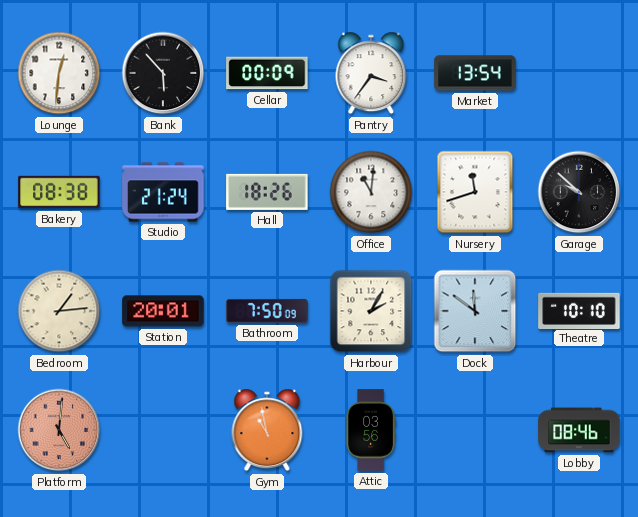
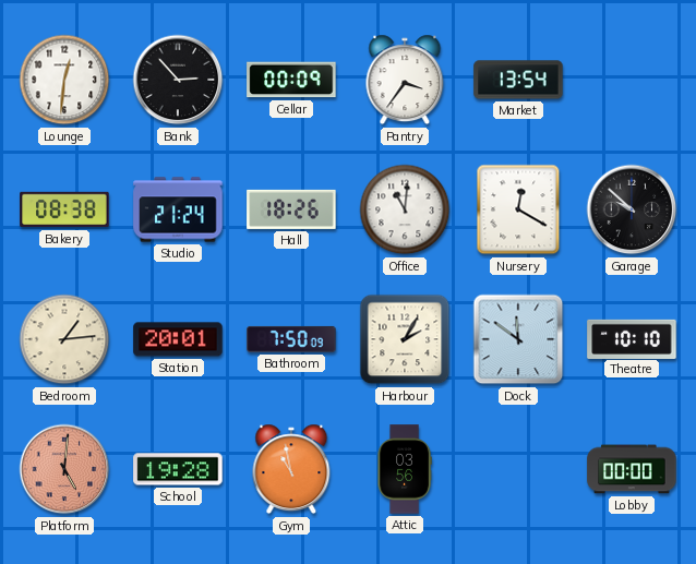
Bank: 5:53 -> 2:53
Nursery: 11:42 -> 12:20
School: none -> 19:28
Lobby: 08:46 -> 00:00
